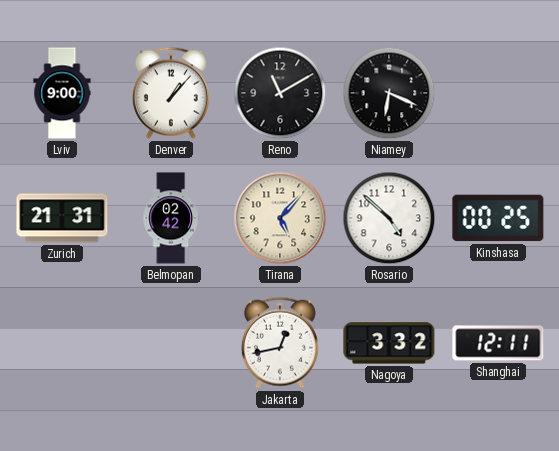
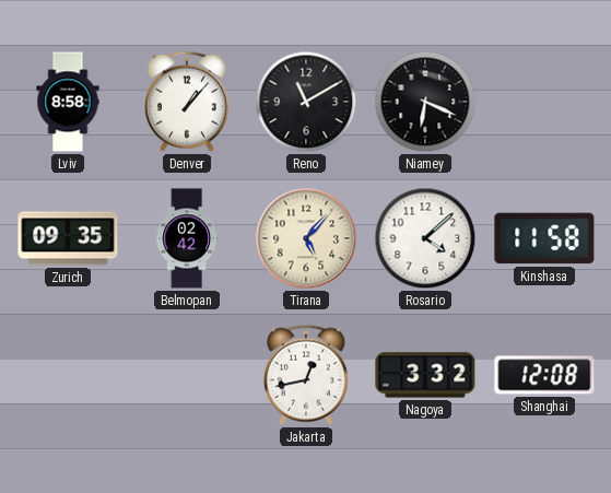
Lviv: 9:00 -> 8:58
Zurich: 21:31 -> 09:35
Rosario: 4:52 -> 4:08
Kinshasa: 00:25 -> 11:58
Shanghai: 12:11 -> 12:08
